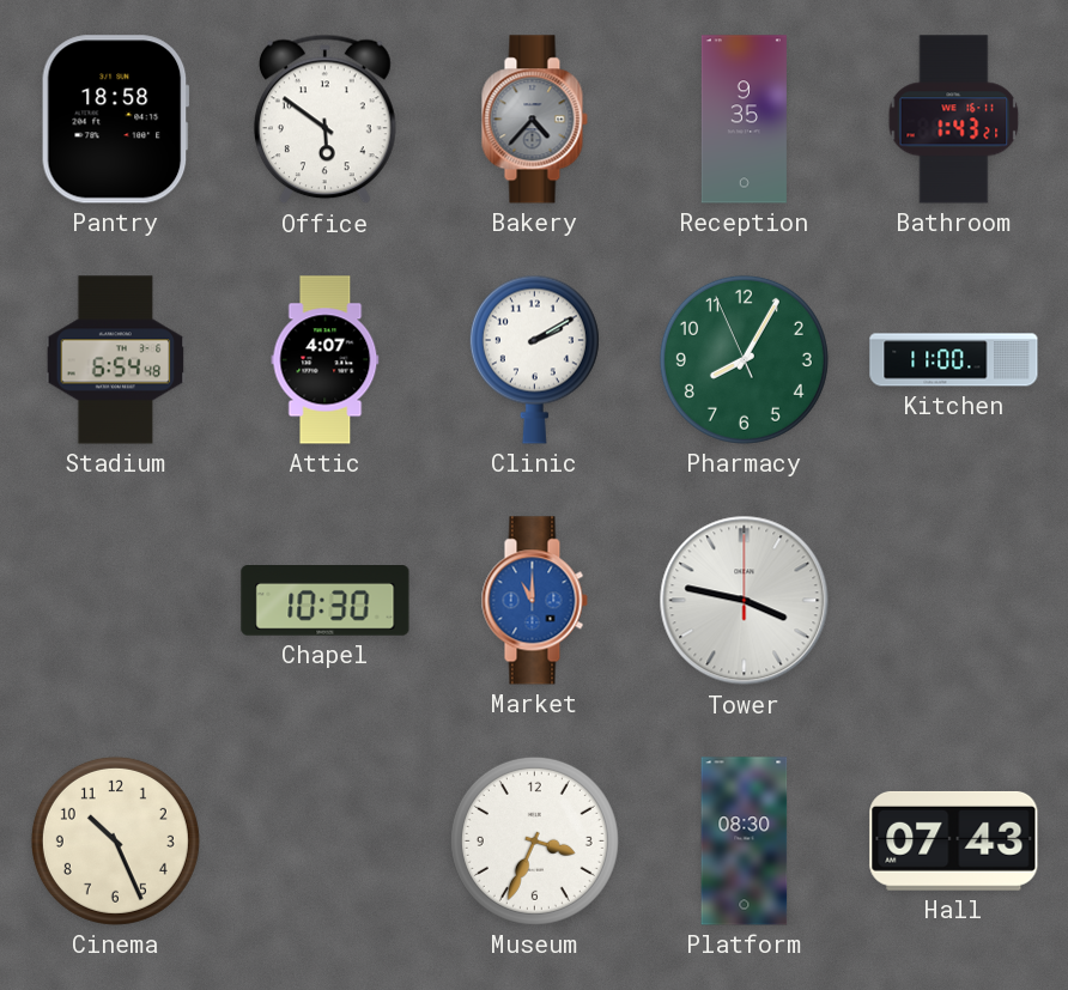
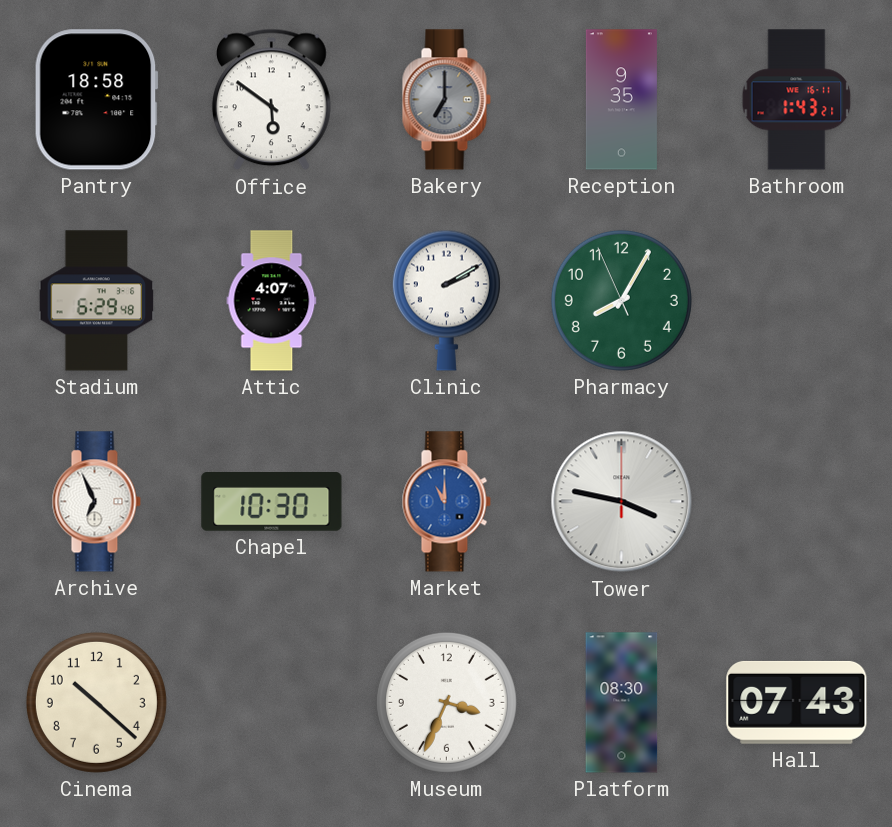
Bakery: 4:37 -> 7:00
Stadium: 6:54 -> 6:29
Kitchen: 11:00 -> none
Archive: none -> 6:56
Cinema: 10:26 -> 10:22
